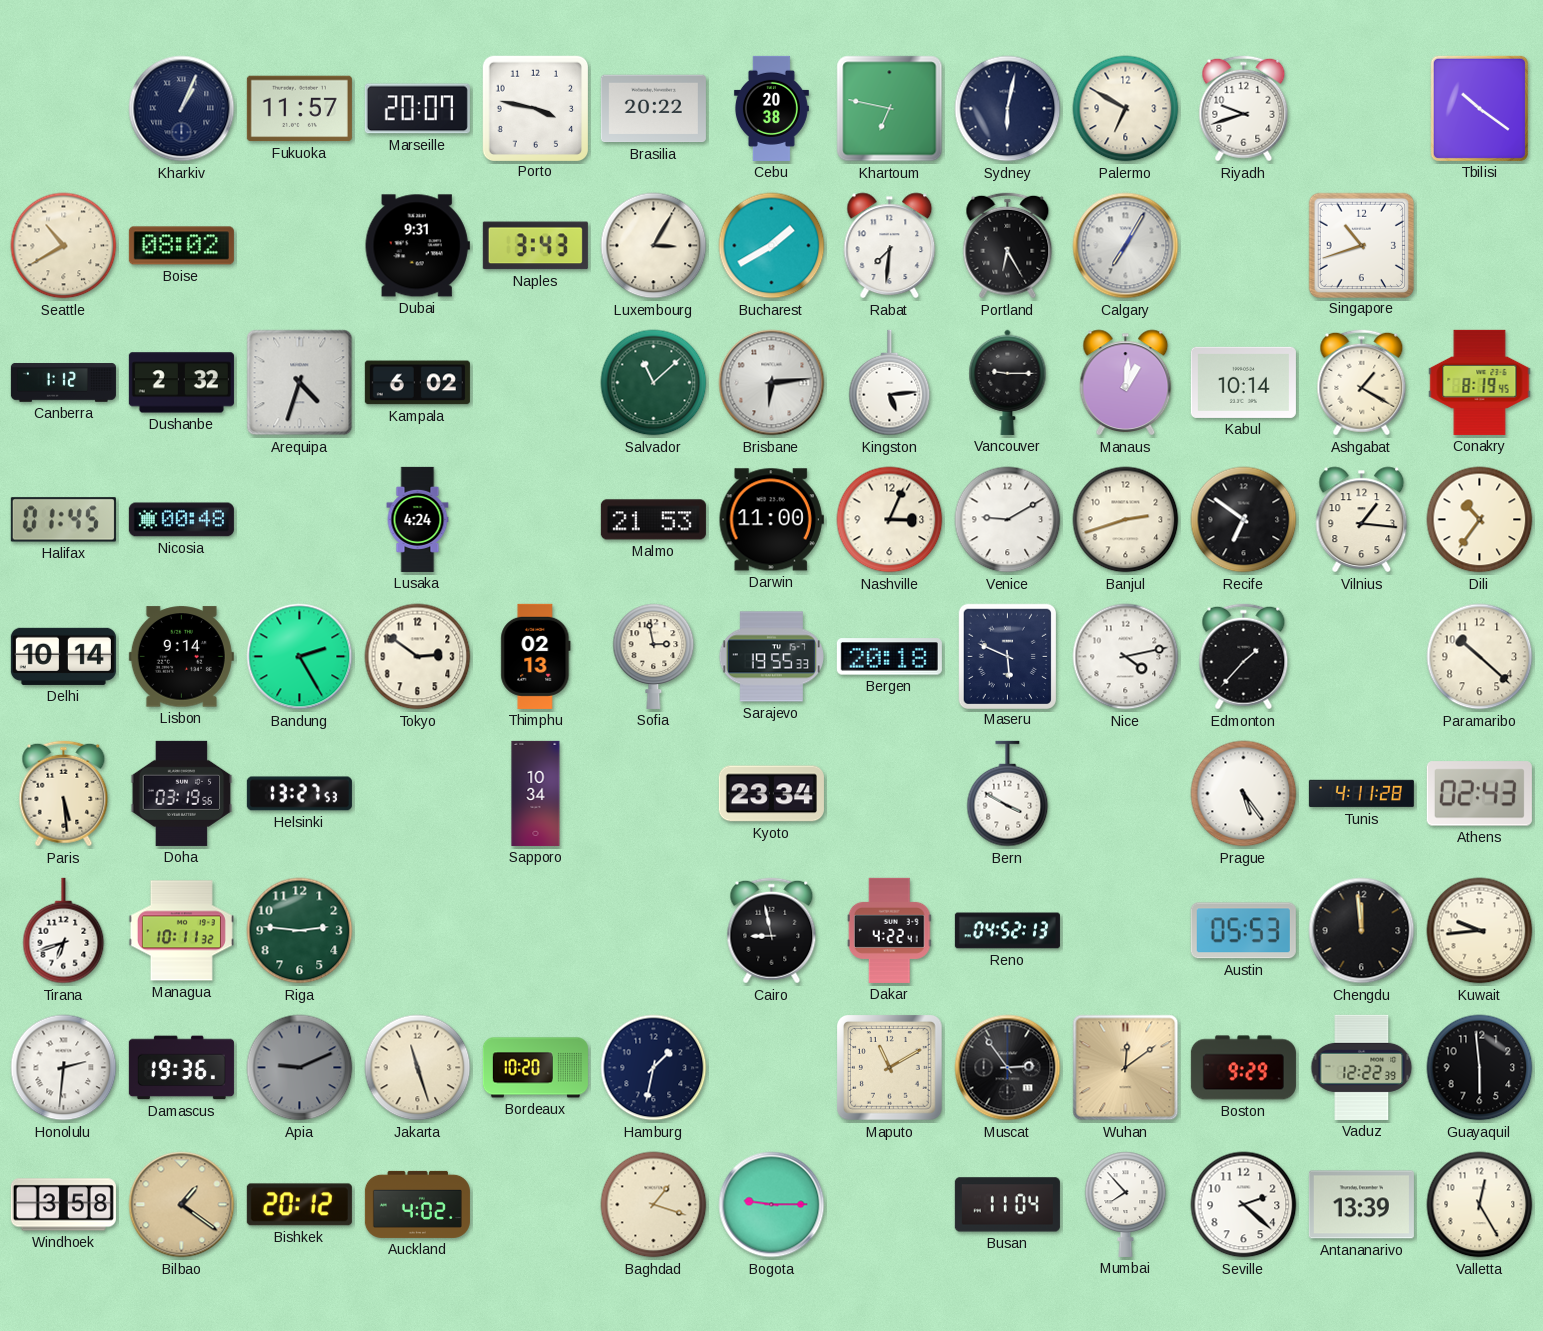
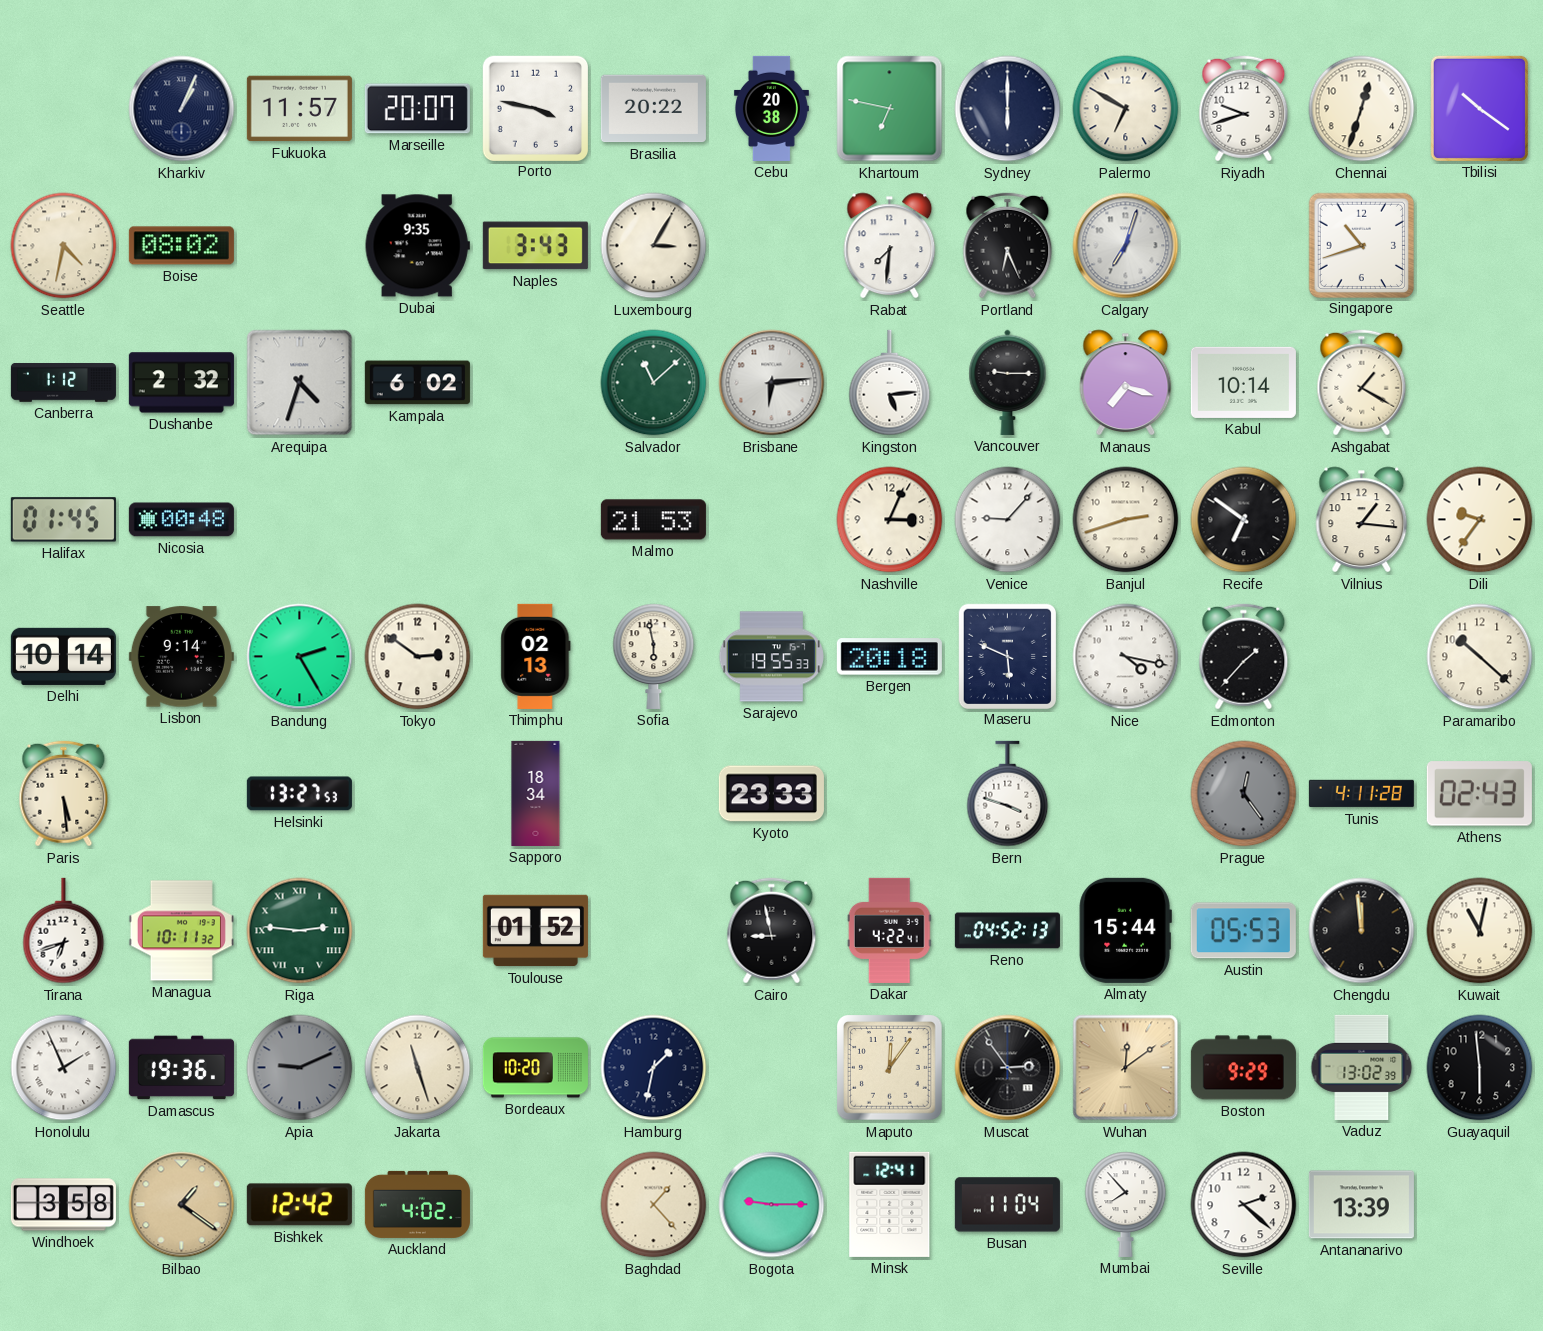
Sydney: 6:02 -> 6:00
Chennai: none -> 12:33
Seattle: 10:40 -> 4:32
Dubai: 9:31 -> 9:35
Bucharest: 1:40 -> none
Portland: 6:25 -> 6:26
Calgary: 7:05 -> 7:03
Manaus: 1:01 -> 7:18
Conakry: 8:19 -> none
Lusaka: 4:24 -> none
Darwin: 11:00 -> none
Venice: 9:10 -> 9:07
Dili: 10:36 -> 9:36
Sofia: 2:58 -> 5:58
Nice: 4:13 -> 4:17
Doha: 03:19 -> none
Sapporo: 10:34 -> 18:34
Kyoto: 23:34 -> 23:33
Bern: 3:50 -> 3:48
Prague: 5:24 -> 12:24
Prague dial: white -> grey
Riga numerals: Arabic -> Roman
Toulouse: none -> 01:52
Almaty: none -> 15:44
Kuwait: 9:44 -> 11:02
Honolulu: 2:31 -> 1:56
Maputo: 11:10 -> 12:06
Vaduz: 12:22 -> 13:02
Bishkek: 20:12 -> 12:42
Baghdad: 1:18 -> 1:23
Minsk: none -> 12:41
Valletta: 12:25 -> none
